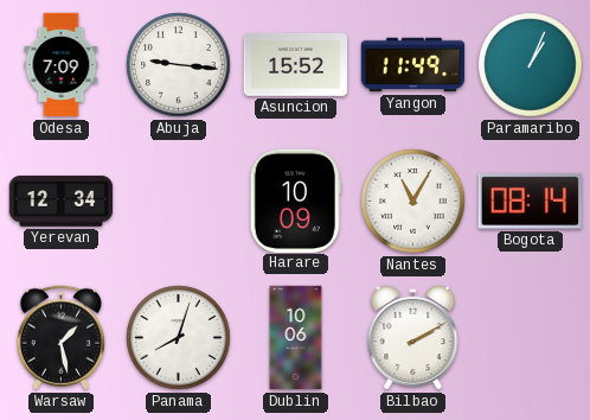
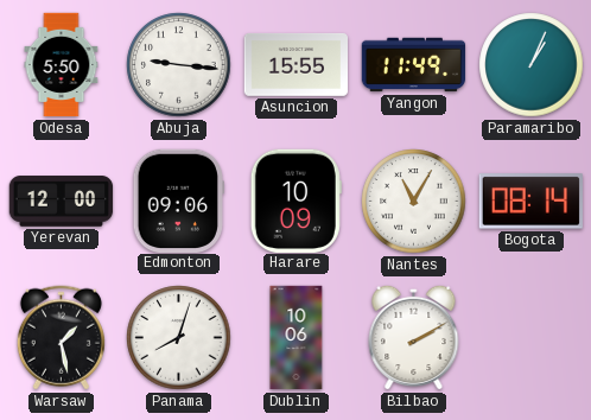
Odesa: 7:09 -> 5:50
Asuncion: 15:52 -> 15:55
Yerevan: 12:34 -> 12:00
Edmonton: none -> 09:06
